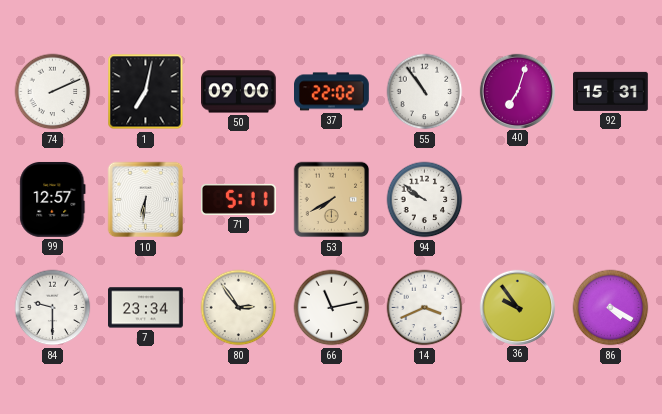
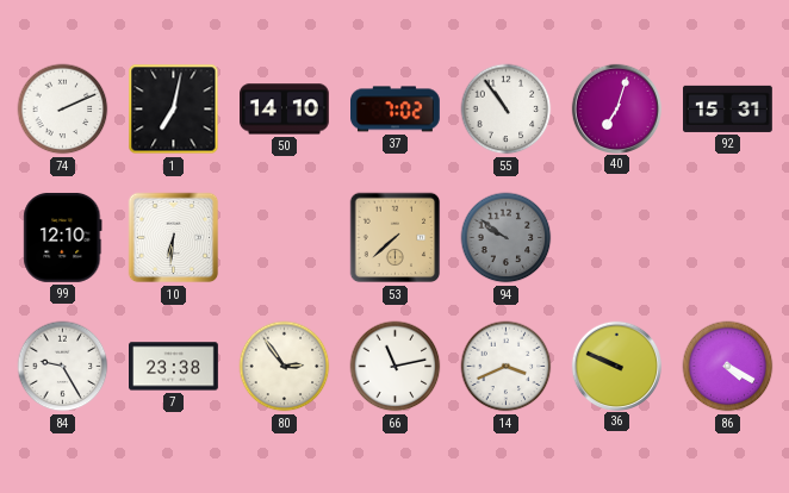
50: 09:00 -> 14:10
37: 22:02 -> 7:02
99: 12:57 -> 12:10
71: 5:11 -> none
53: 7:40 -> 7:38
94 dial: white -> grey
84: 9:30 -> 9:25
7: 23:34 -> 23:38
36: 9:54 -> 9:49
